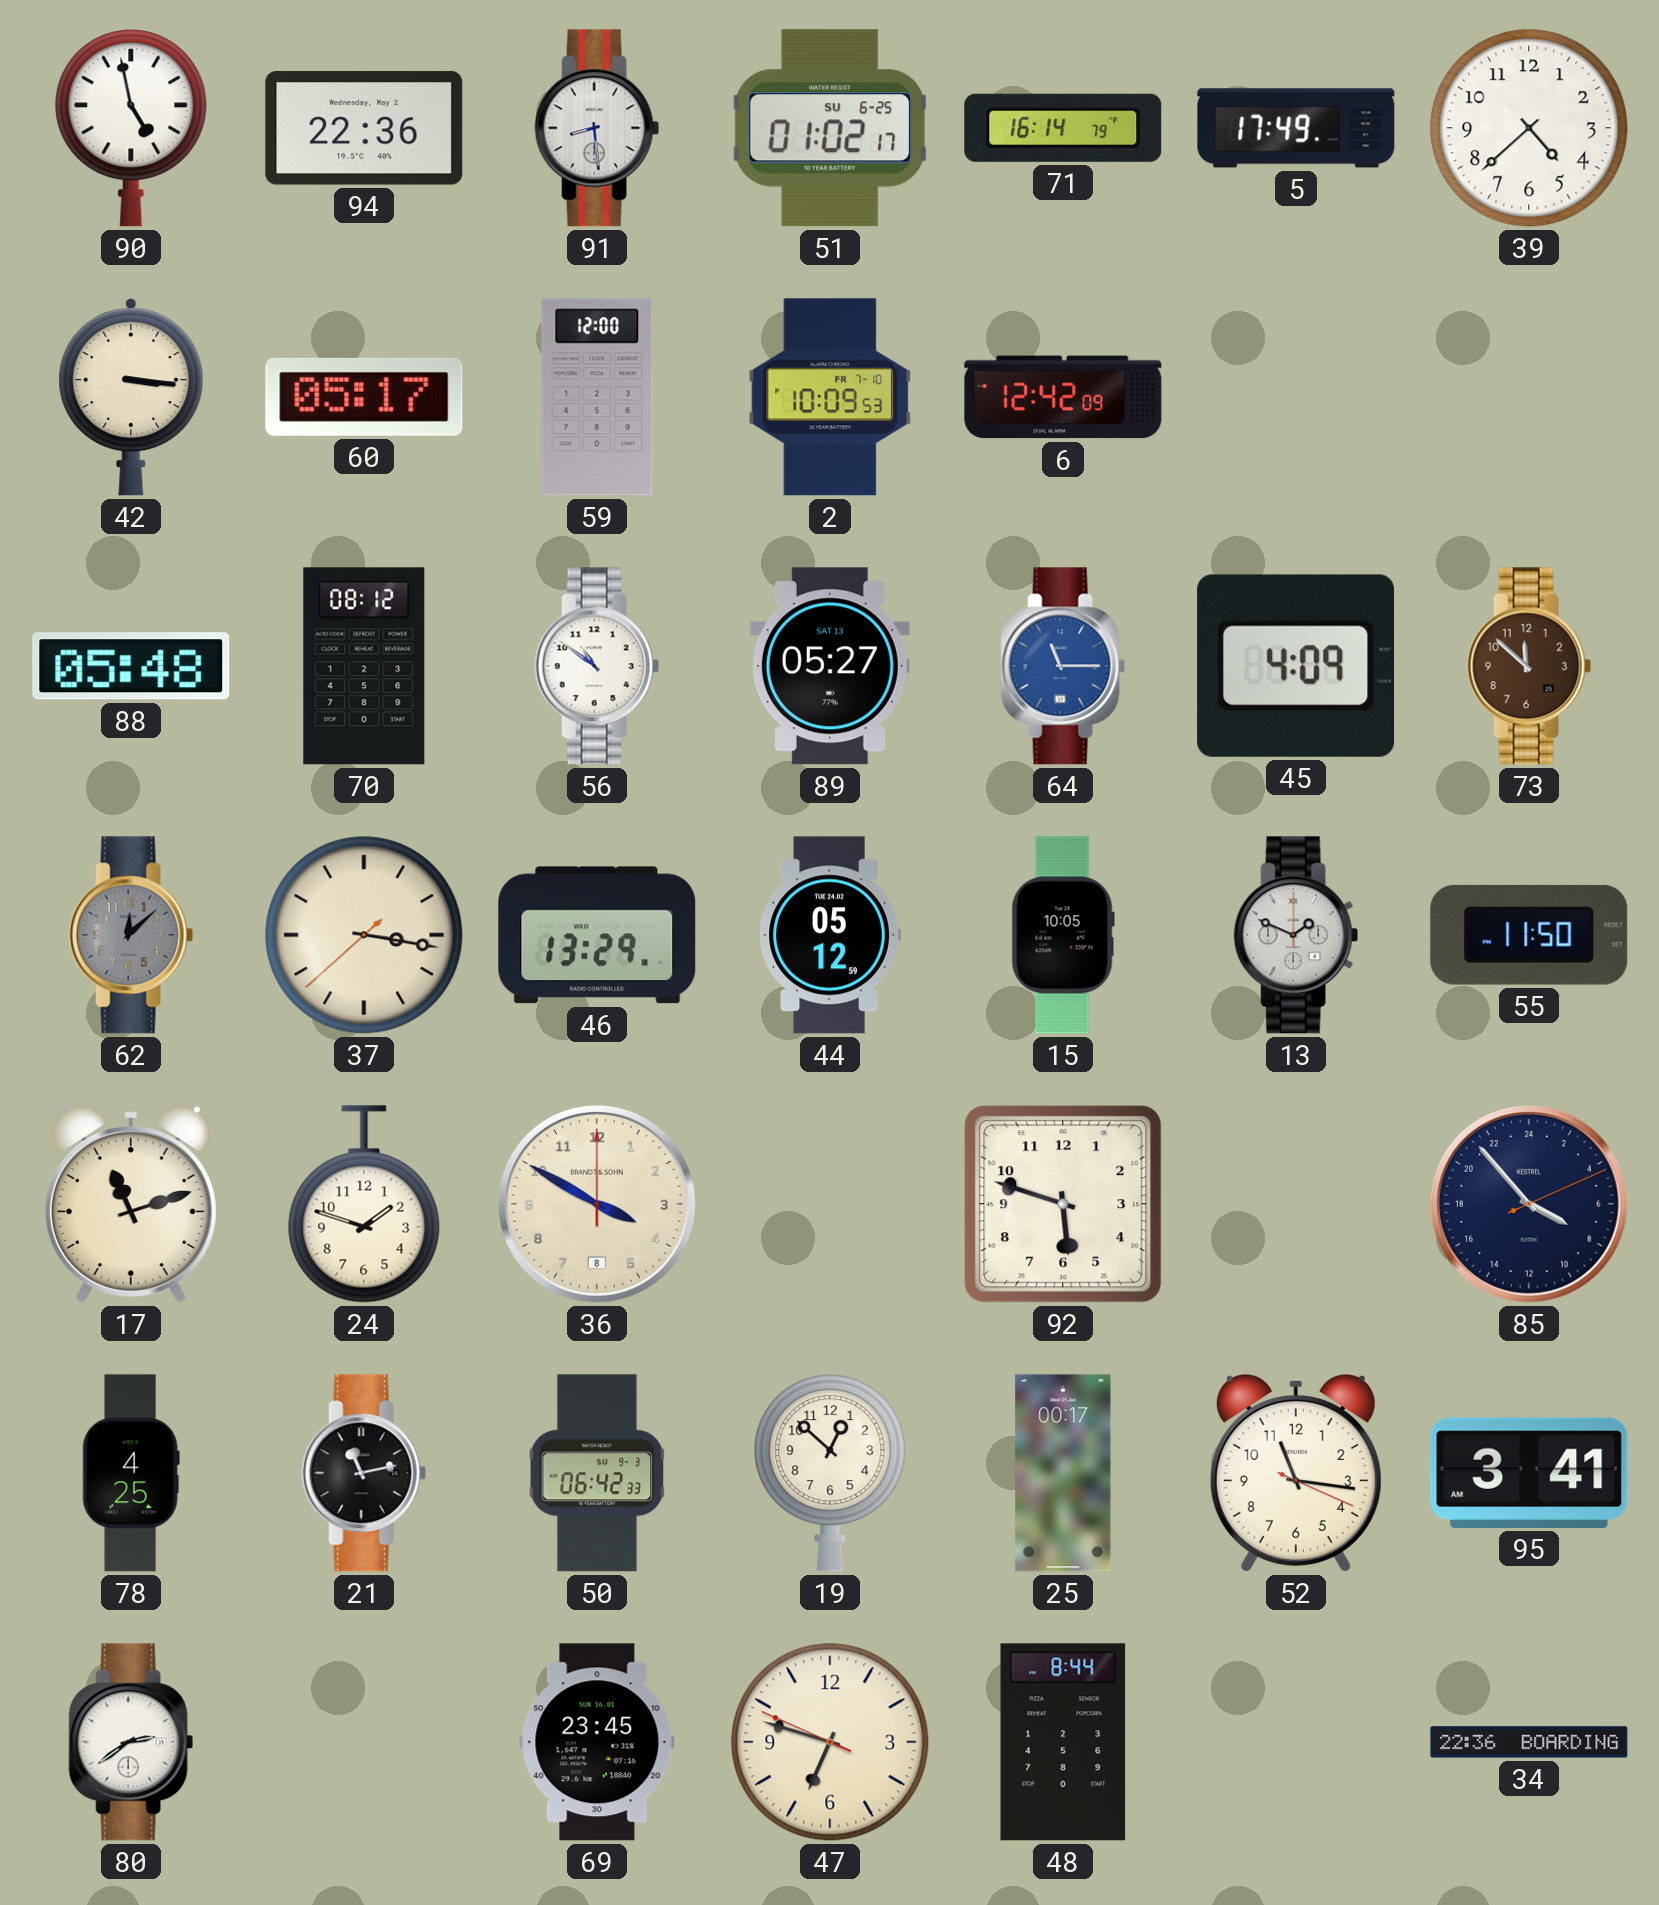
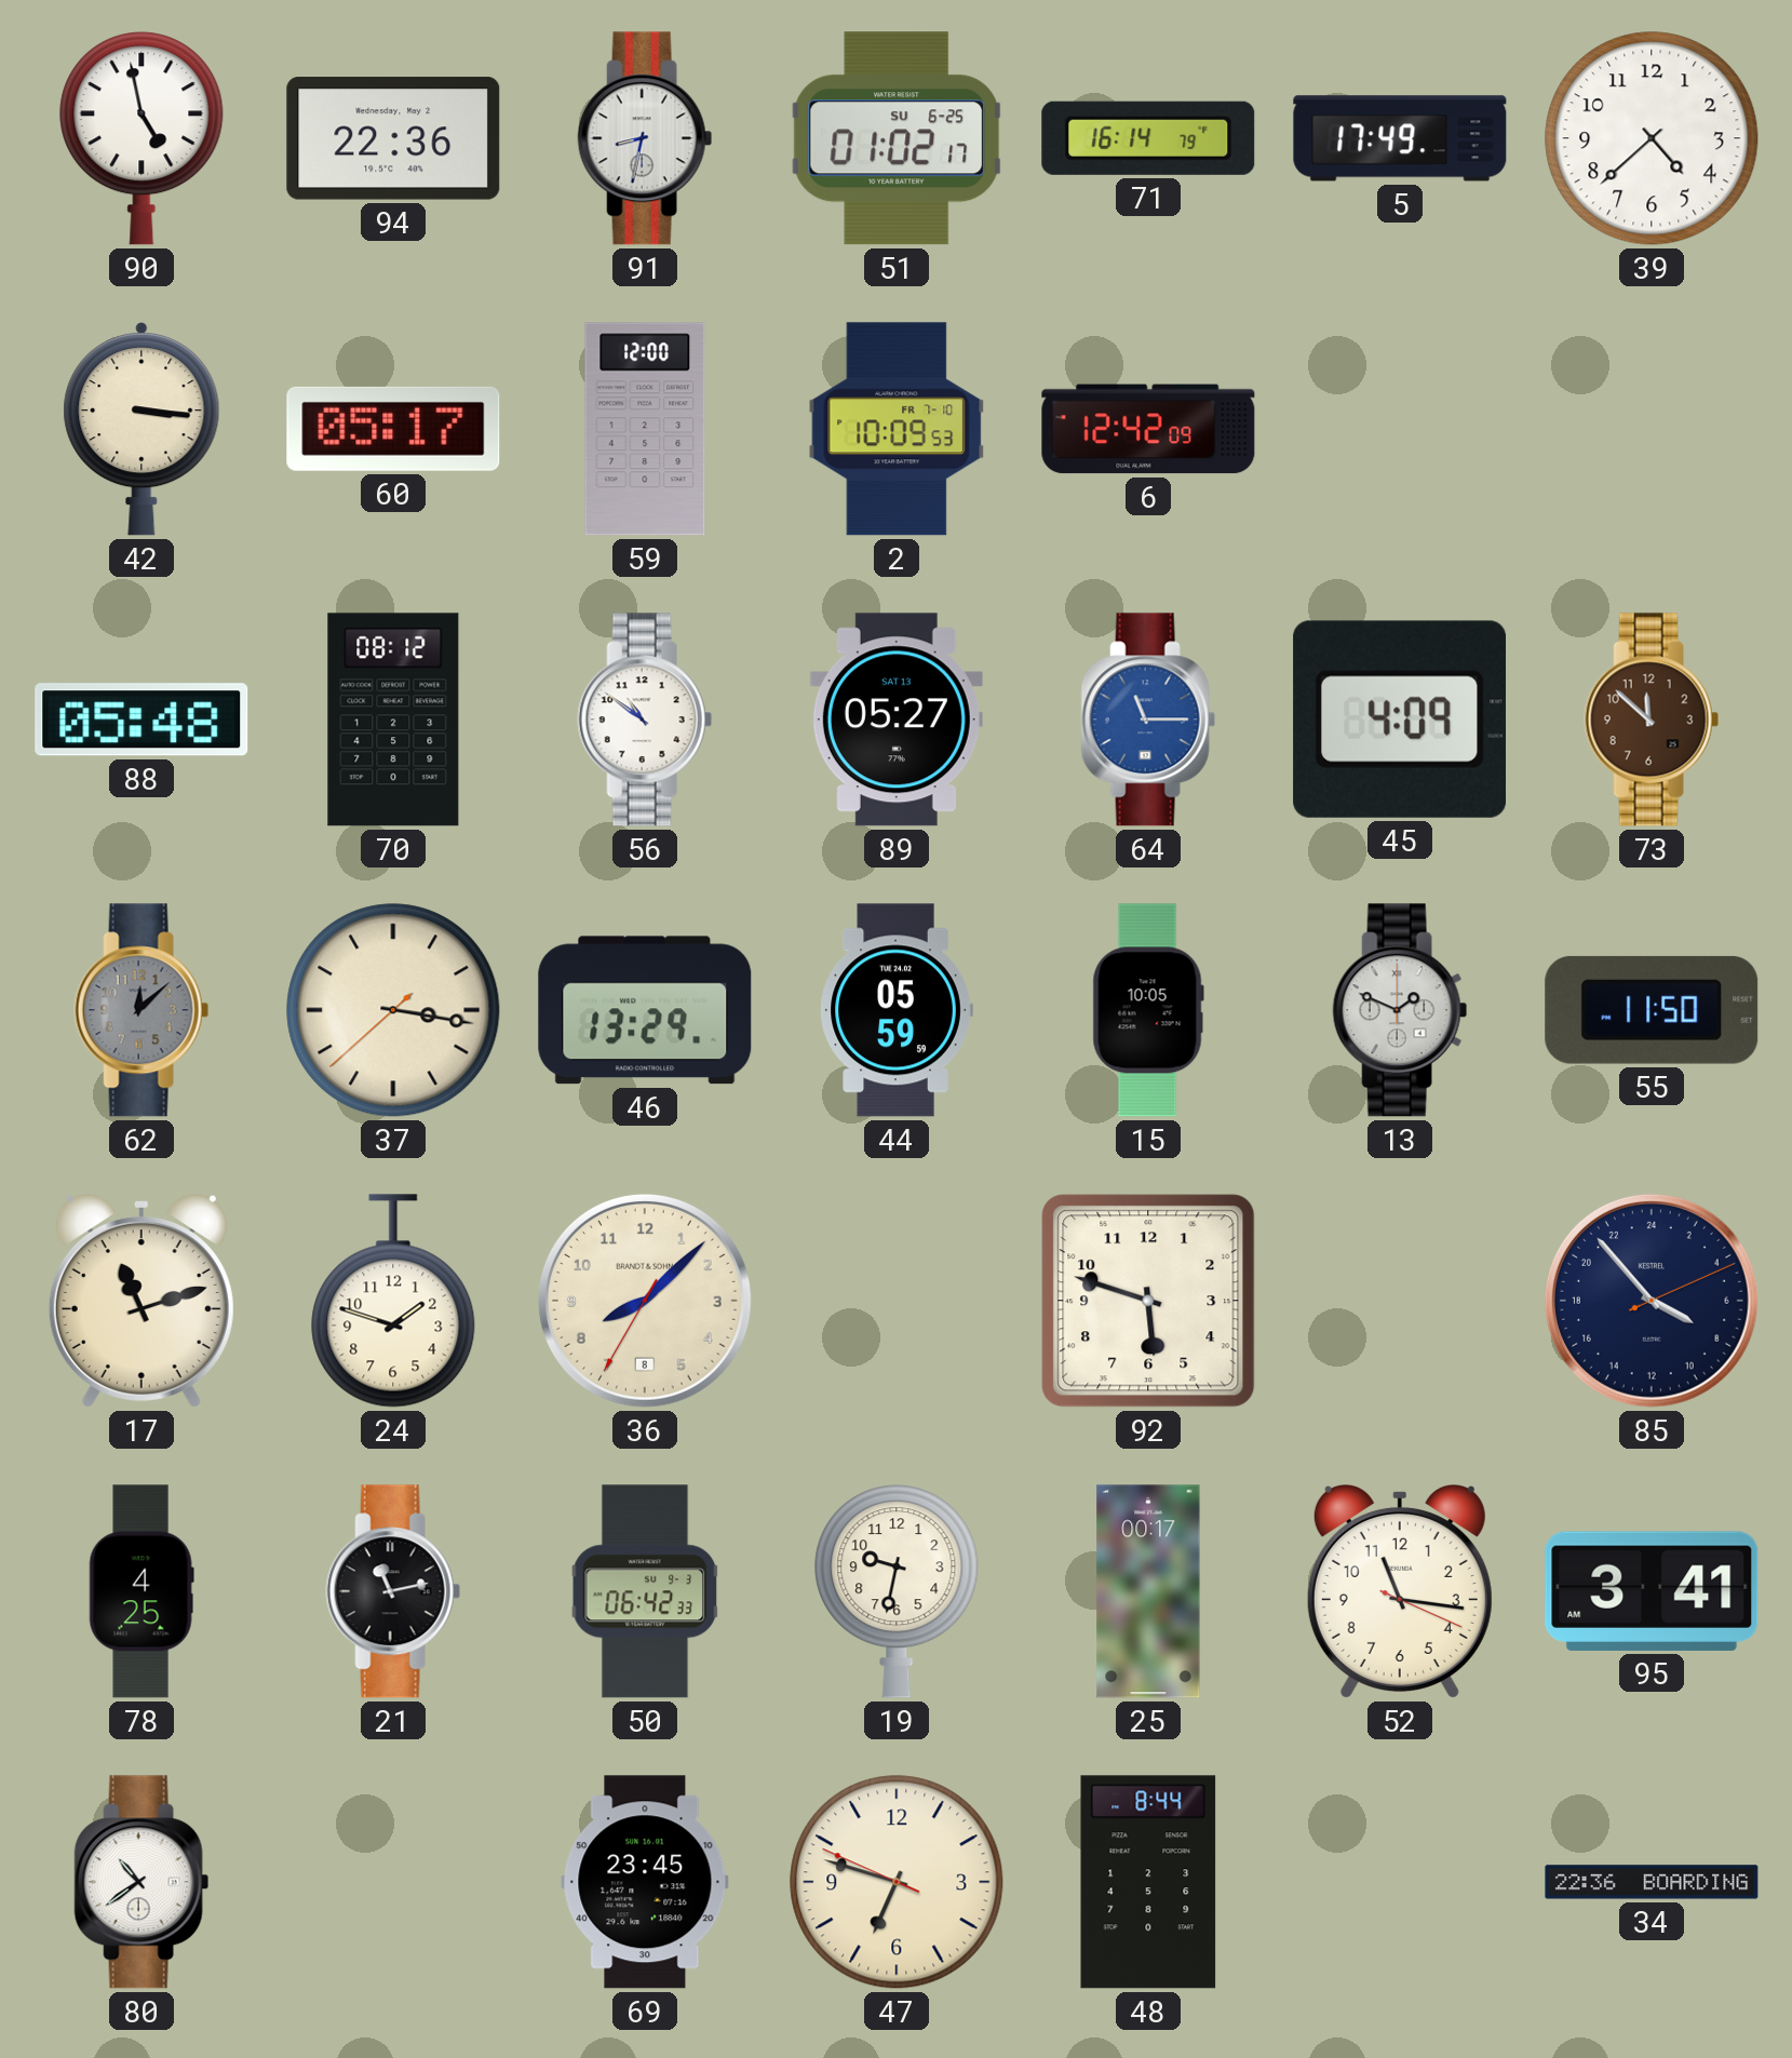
91: 8:29 -> 8:32
44: 05:12 -> 05:59
36: 3:50 -> 8:07
19: 12:52 -> 9:32
80: 2:39 -> 10:39
